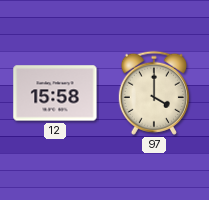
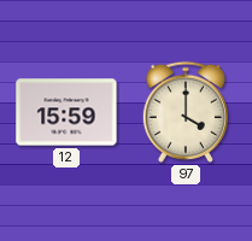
12: 15:58 -> 15:59
